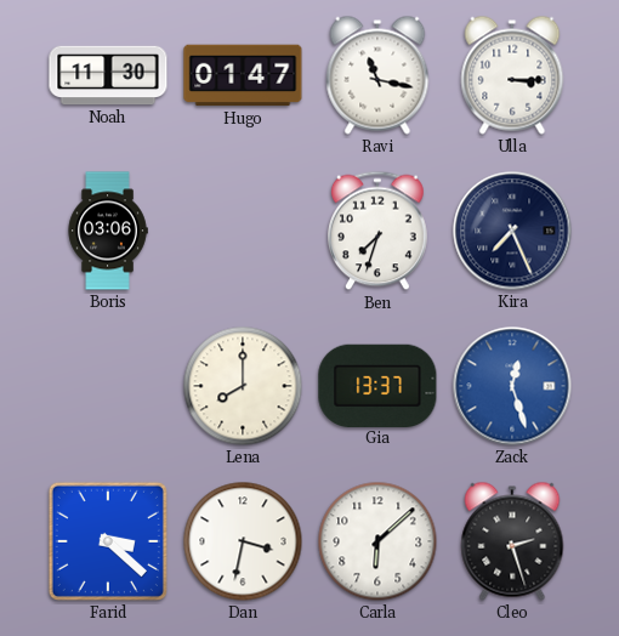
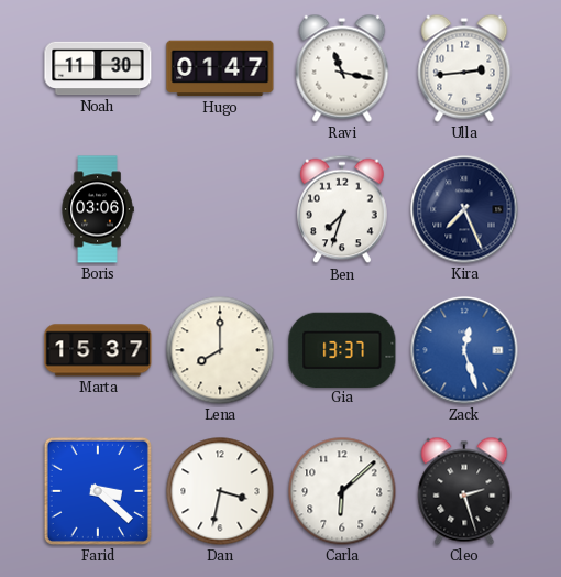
Ulla: 3:15 -> 2:44
Marta: none -> 15:37
